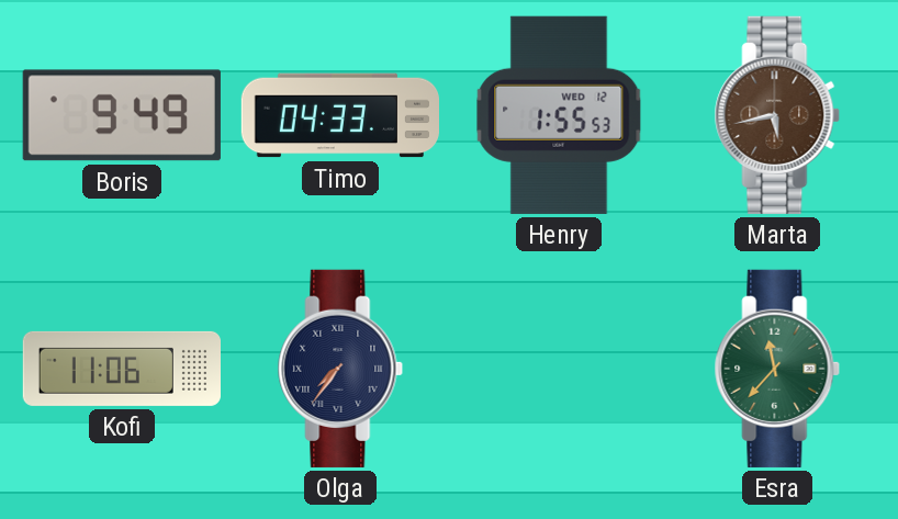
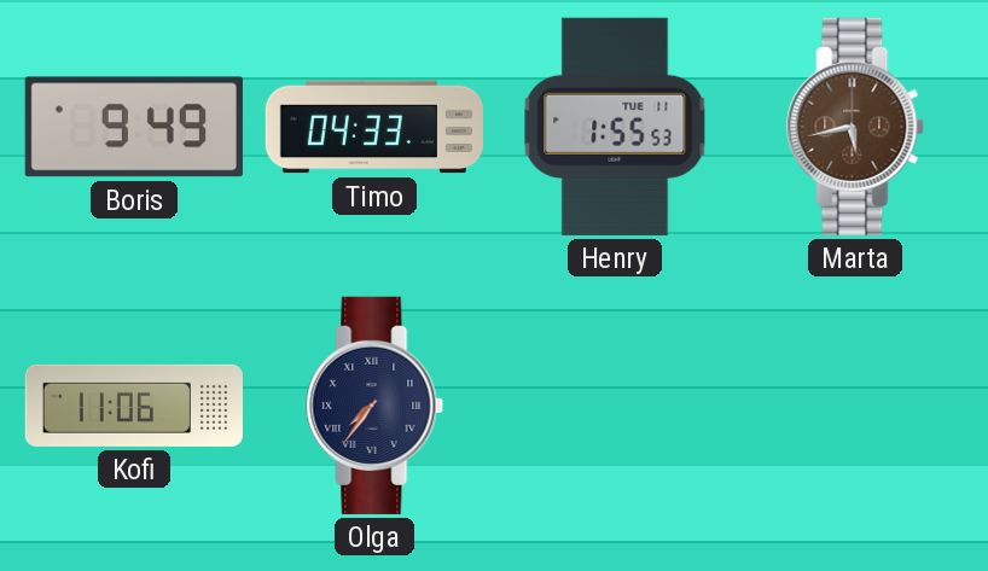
Henry date: WED 12 -> TUE 11
Esra: 11:37 -> none
